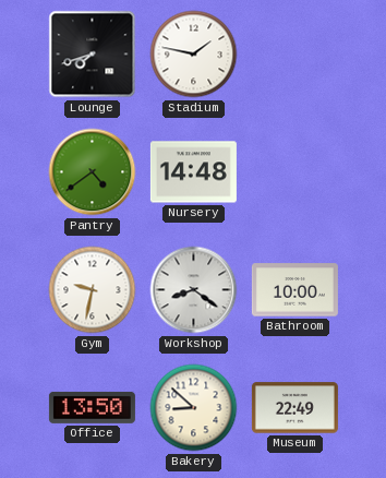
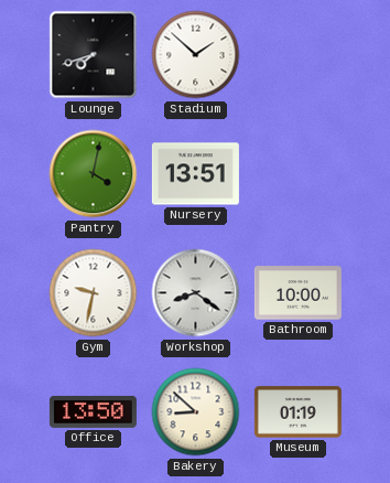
Stadium: 1:47 -> 1:52
Pantry: 4:39 -> 4:02
Nursery: 14:48 -> 13:51
Museum: 22:49 -> 01:19
